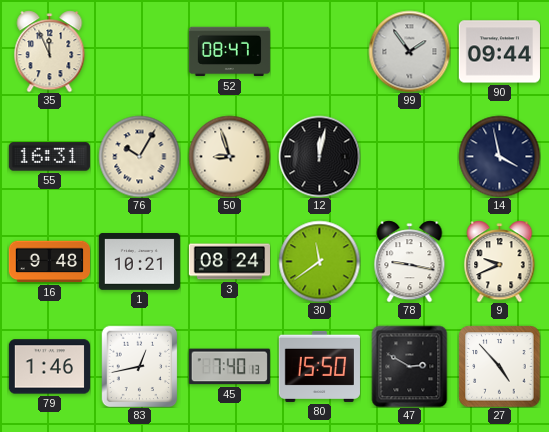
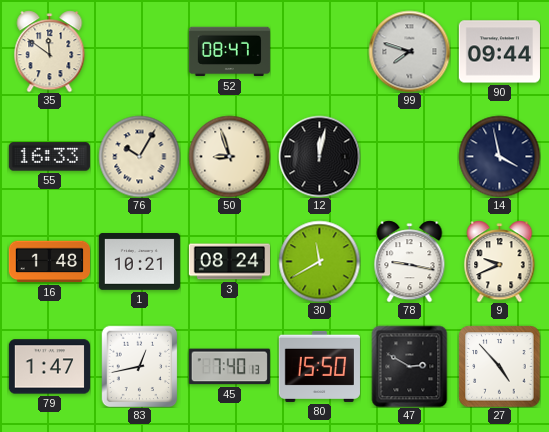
35: 11:56 -> 11:51
99: 1:54 -> 7:48
55: 16:31 -> 16:33
16: 9:48 -> 1:48
30: 11:39 -> 11:40
79: 1:46 -> 1:47
